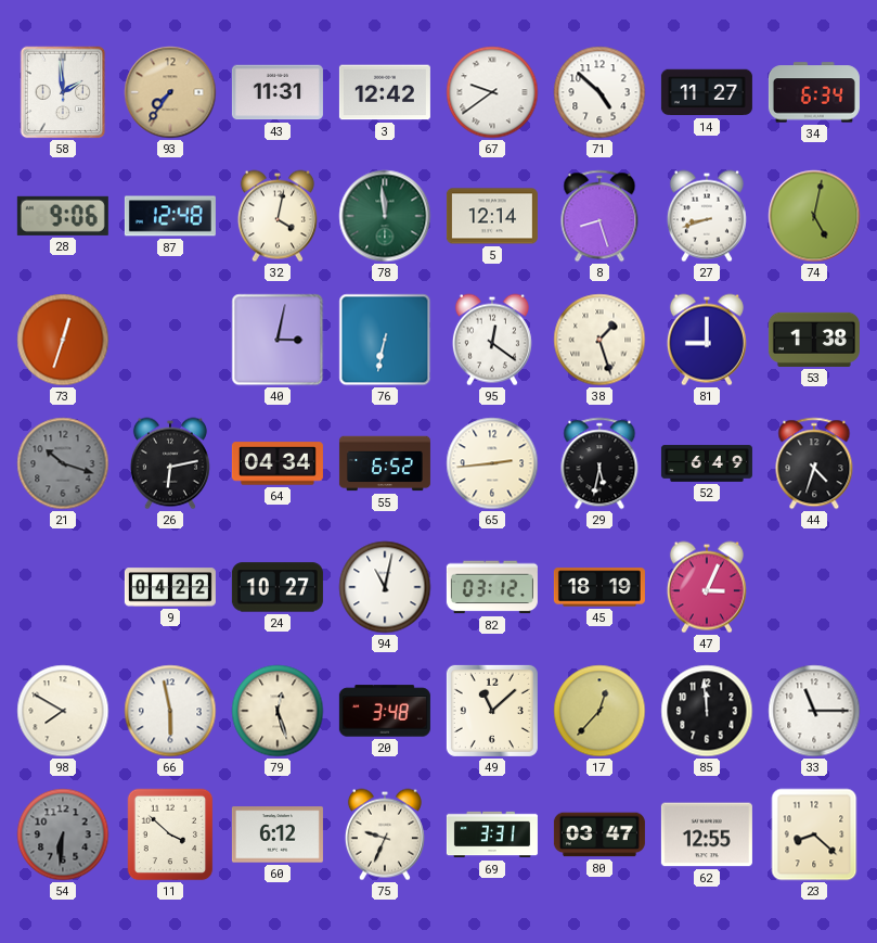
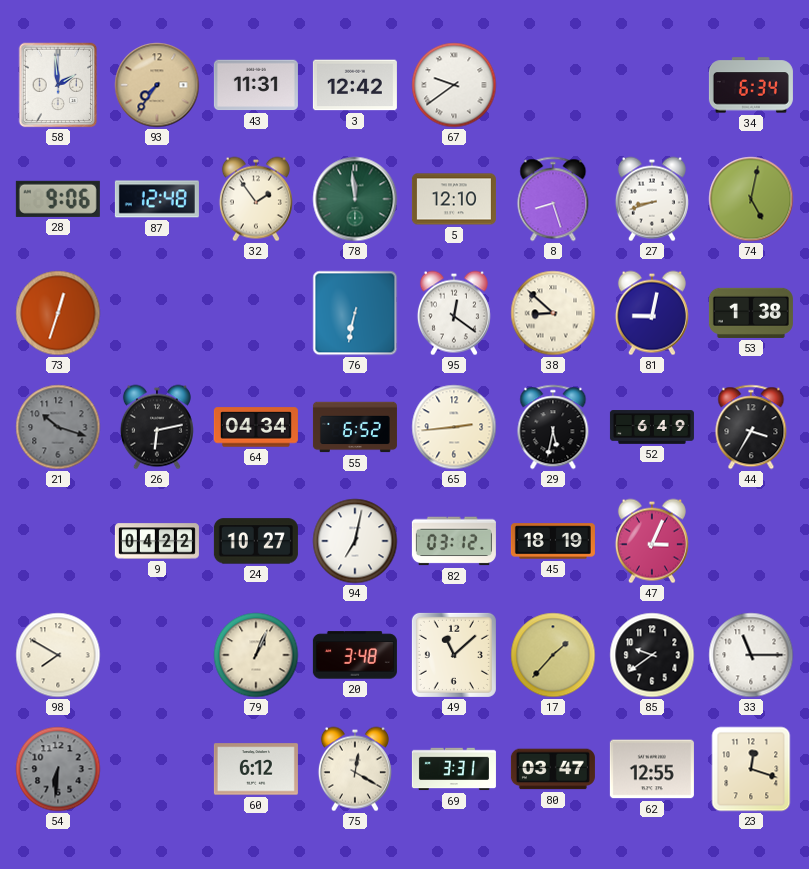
71: 4:52 -> none
14: 11:27 -> none
32: 4:02 -> 1:54
5: 12:14 -> 12:10
40: 3:02 -> none
38: 1:27 -> 8:52
81: 9:00 -> 9:02
44: 4:33 -> 3:35
94: 11:02 -> 7:02
66: 5:58 -> none
79: 12:27 -> 1:04
17: 12:37 -> 1:37
85: 11:59 -> 9:39
11: 3:52 -> none
75: 9:34 -> 12:20
23: 8:22 -> 12:18
